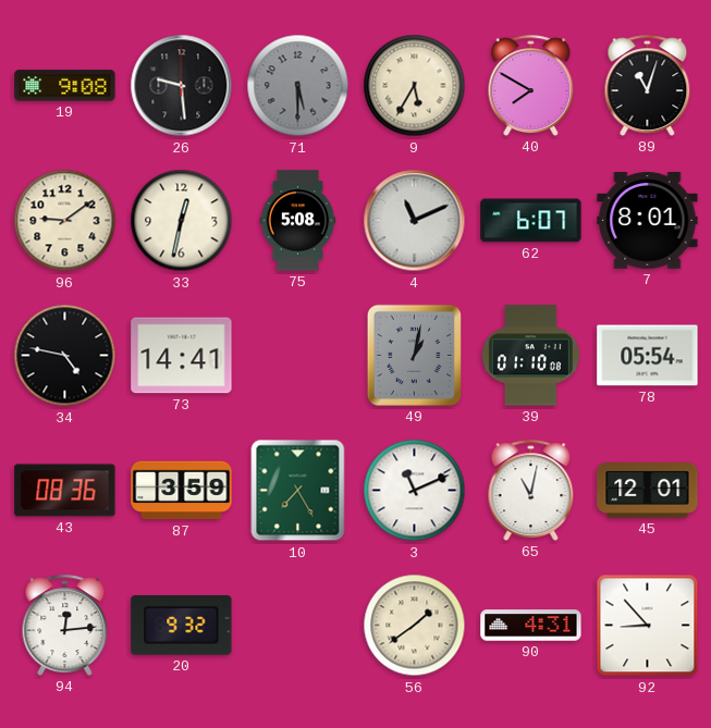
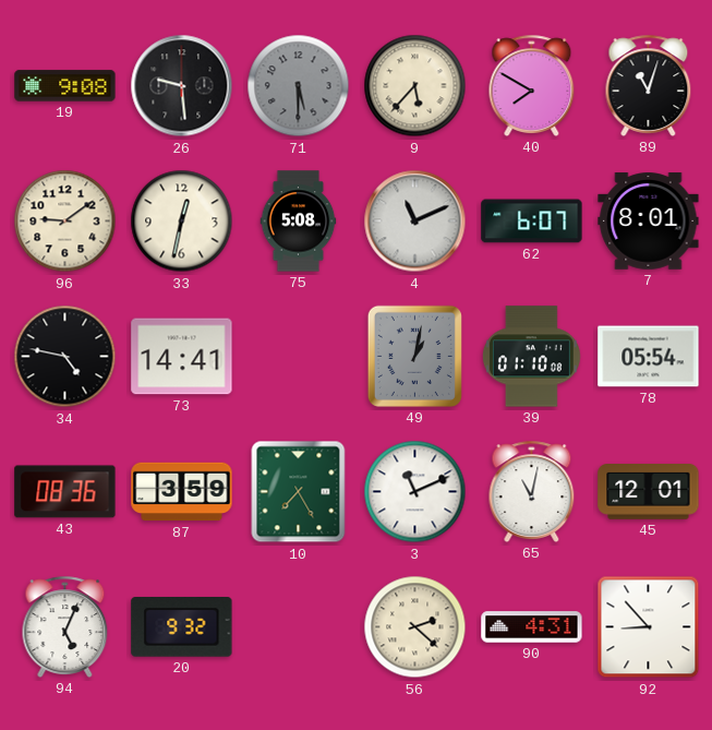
9: 5:35 -> 5:37
94: 12:14 -> 5:04
56: 1:39 -> 2:22
